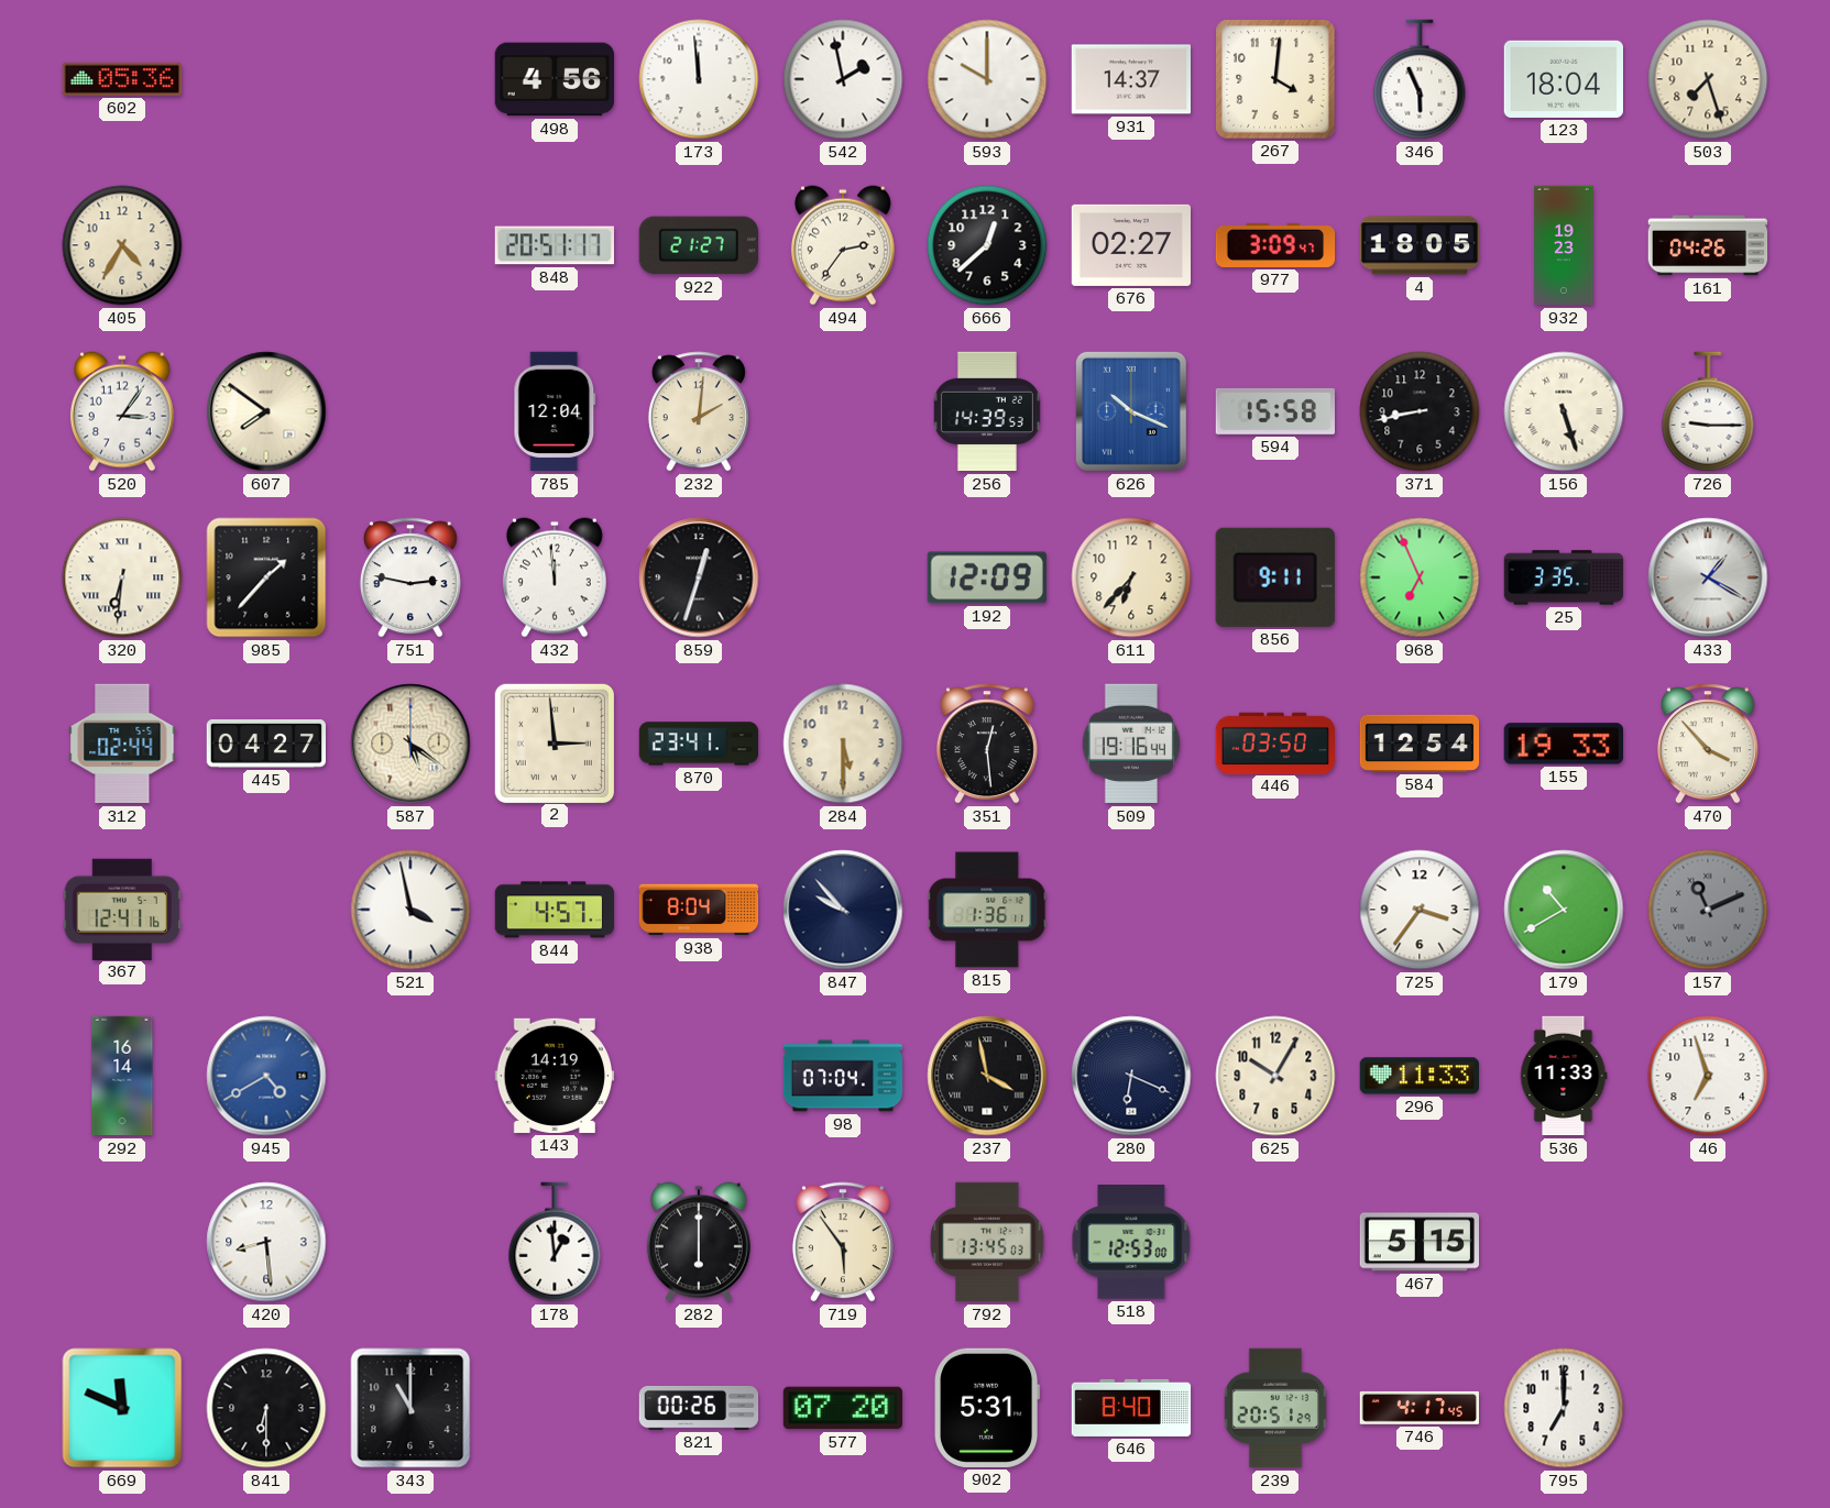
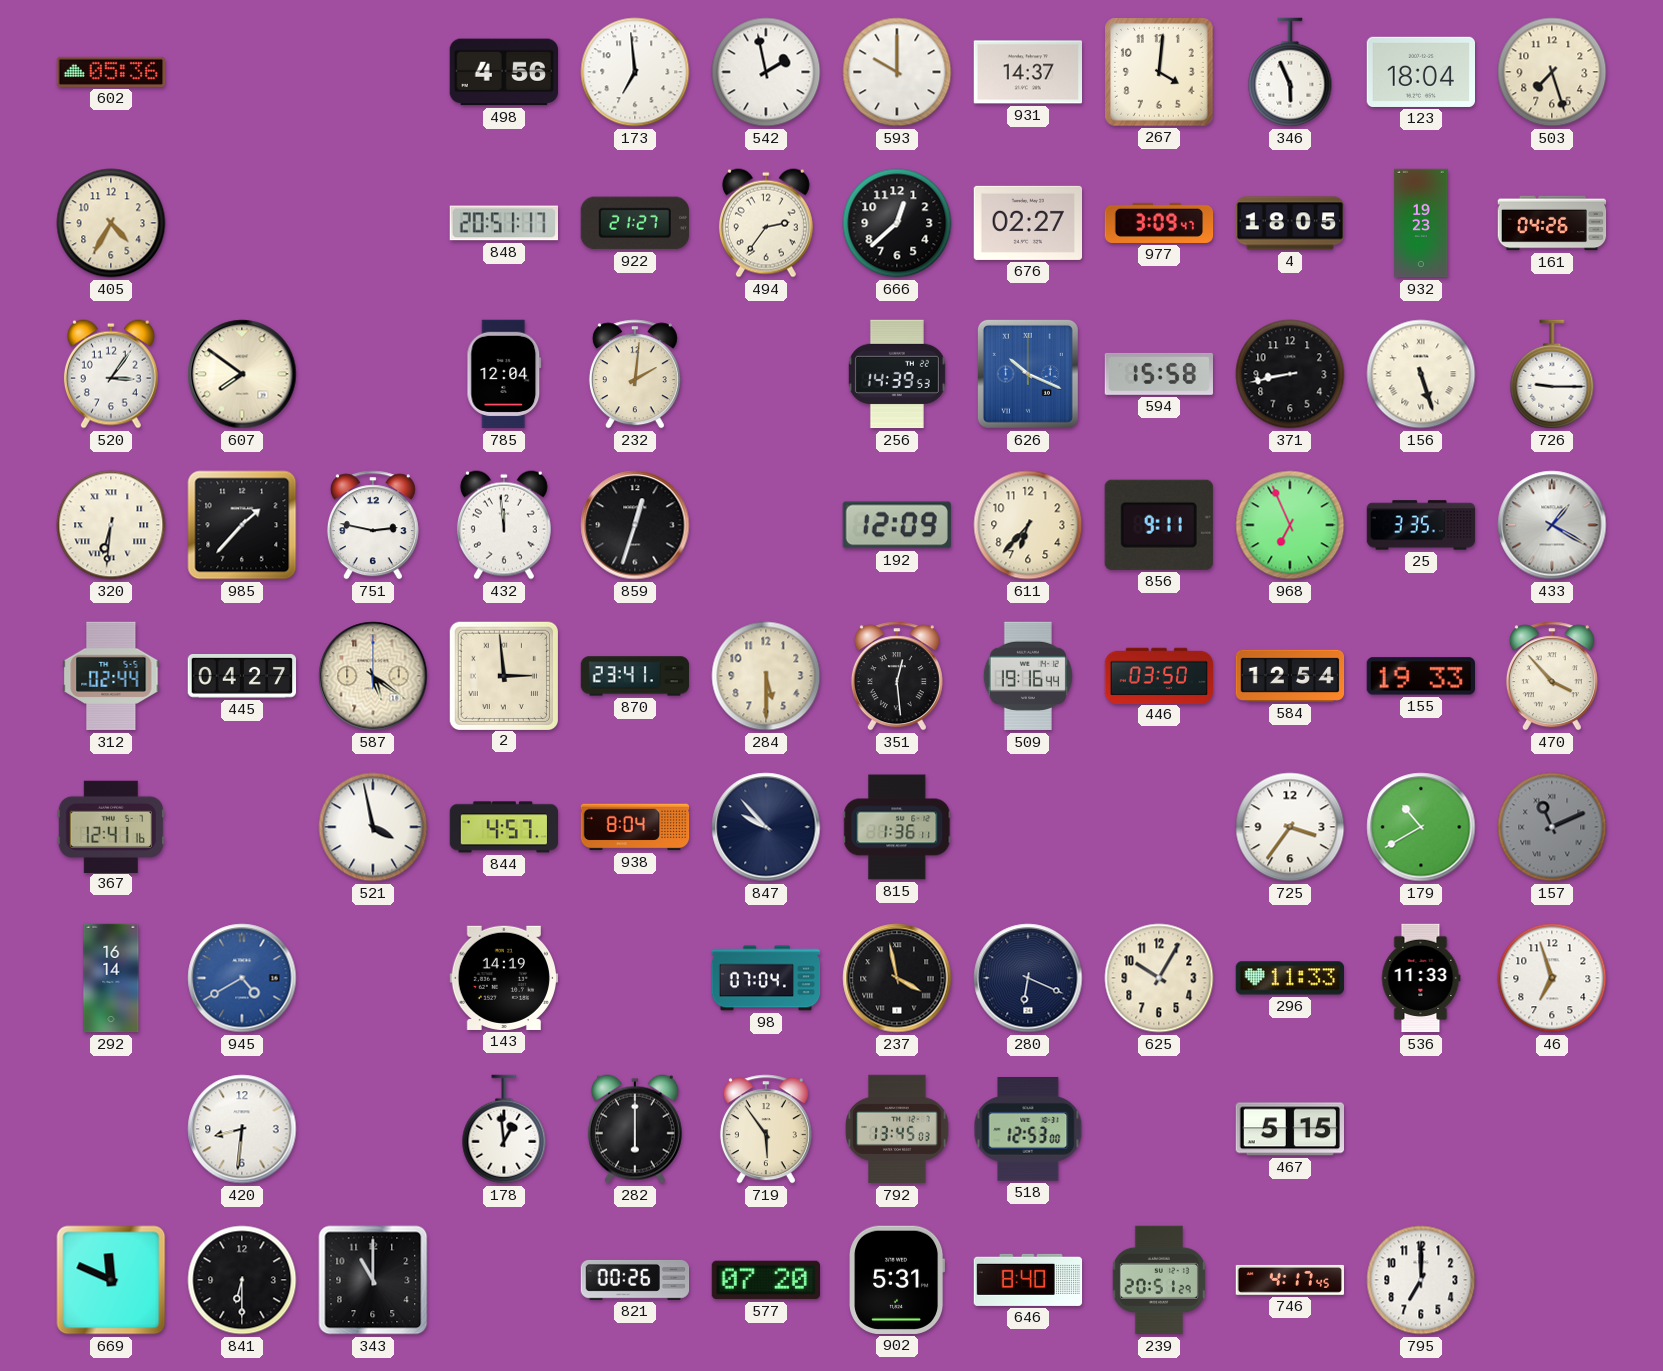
173: 11:59 -> 6:59
420: 8:29 -> 8:31
